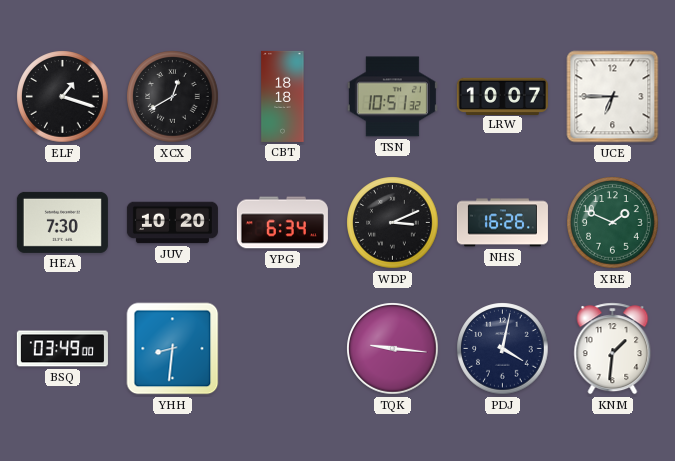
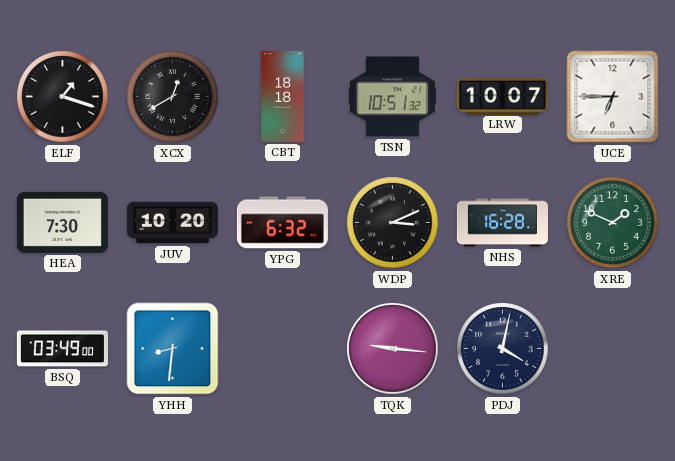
YPG: 6:34 -> 6:32
NHS: 16:26 -> 16:28
KNM: 1:31 -> none
